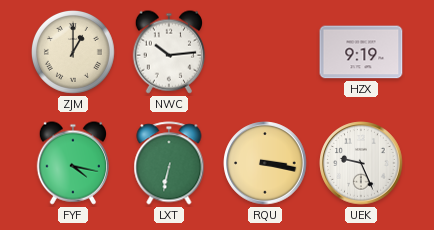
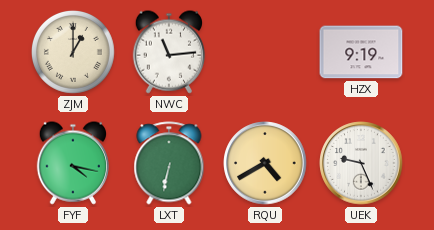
NWC: 10:14 -> 11:14
RQU: 3:17 -> 4:40
